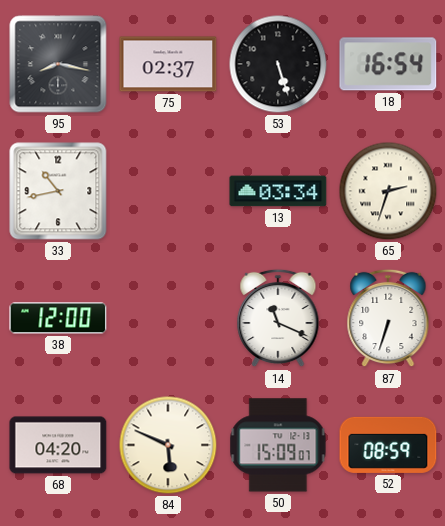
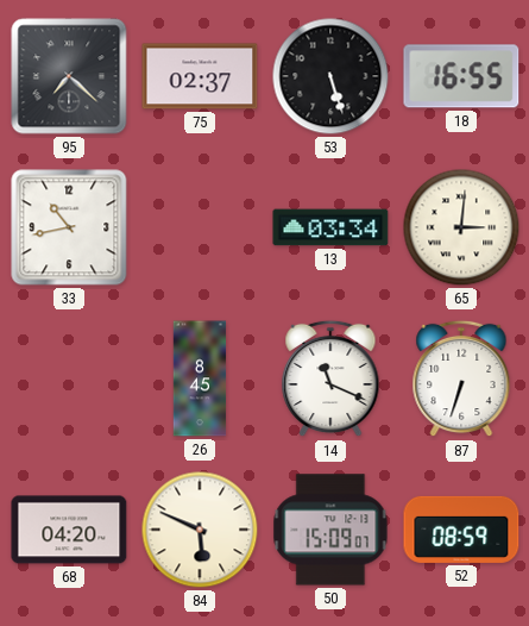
95: 8:17 -> 7:22
18: 16:54 -> 16:55
65: 2:33 -> 3:01
38: 12:00 -> none
26: none -> 8:45
